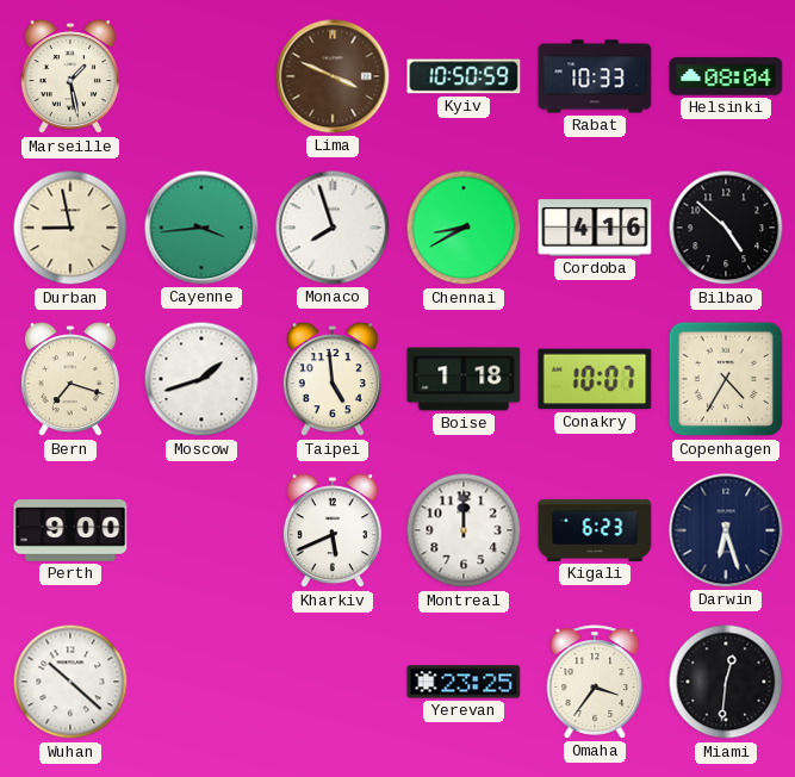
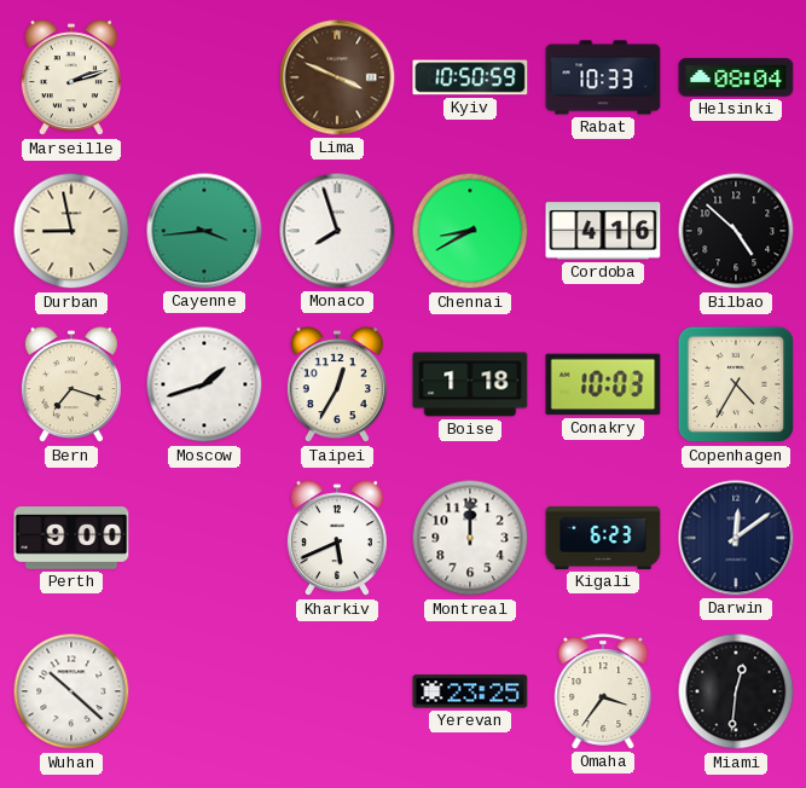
Marseille: 1:28 -> 2:12
Taipei: 4:59 -> 12:35
Conakry: 10:07 -> 10:03
Darwin: 6:27 -> 12:09
